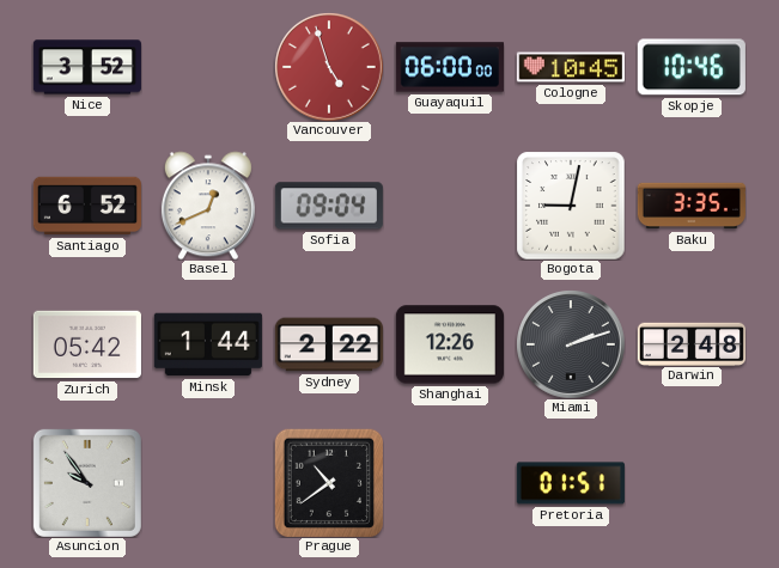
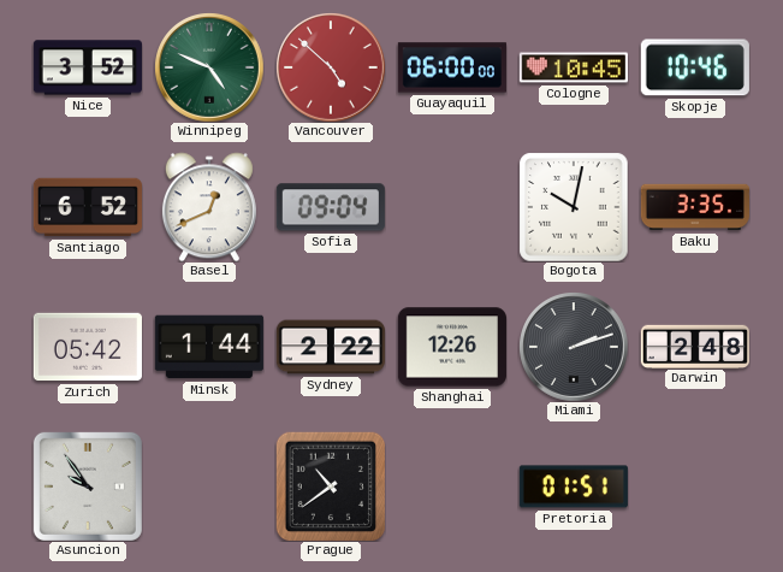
Winnipeg: none -> 4:49
Vancouver: 4:57 -> 4:52
Bogota: 9:02 -> 10:02
